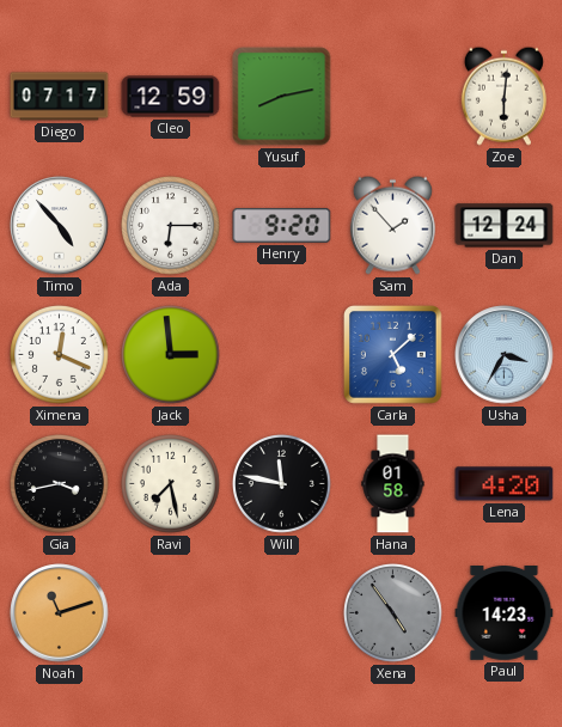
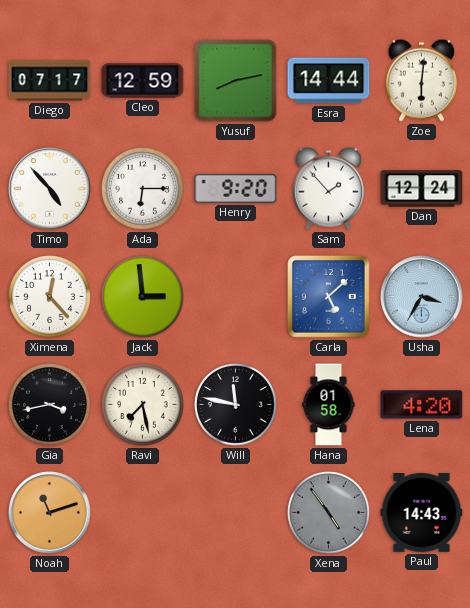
Esra: none -> 14:44
Ximena: 12:19 -> 12:23
Paul: 14:23 -> 14:43
